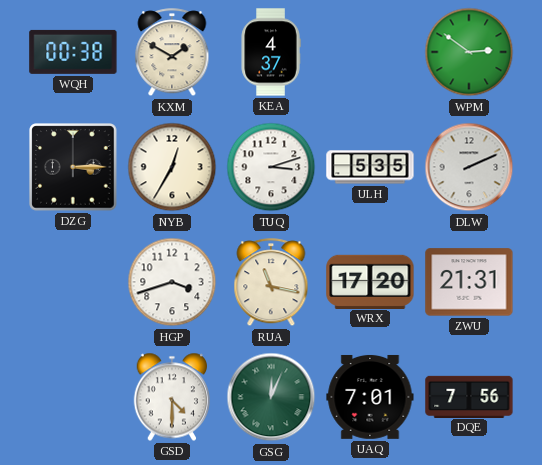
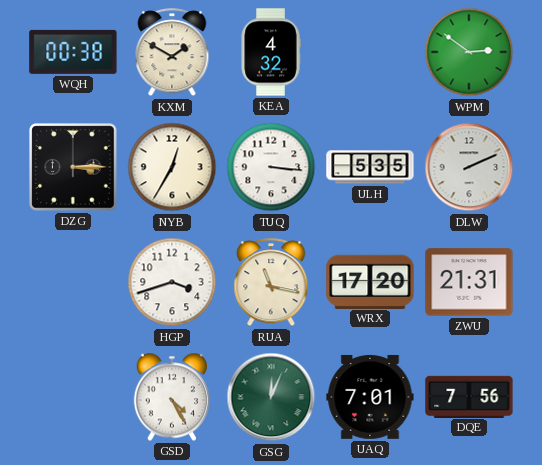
KEA: 4:37 -> 4:32
TUQ: 3:12 -> 3:16
GSD: 4:30 -> 4:25
